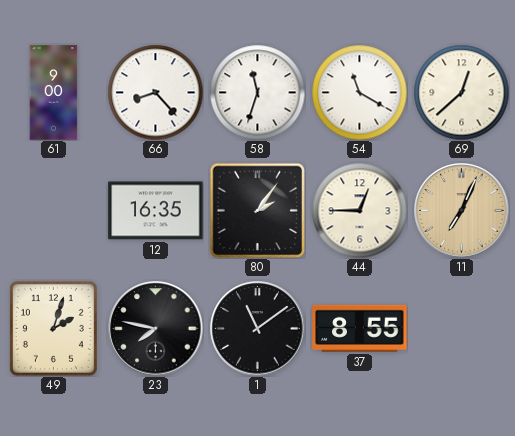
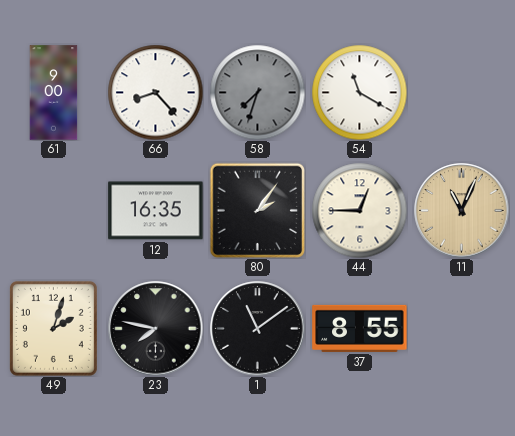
58: 11:33 -> 7:33
58 dial: white -> grey
69: 12:38 -> none
11: 7:04 -> 11:04
